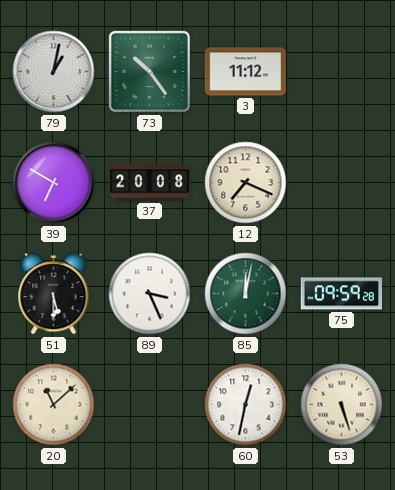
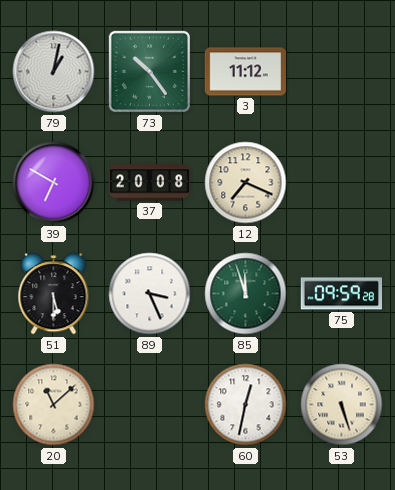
85: 12:02 -> 11:57
